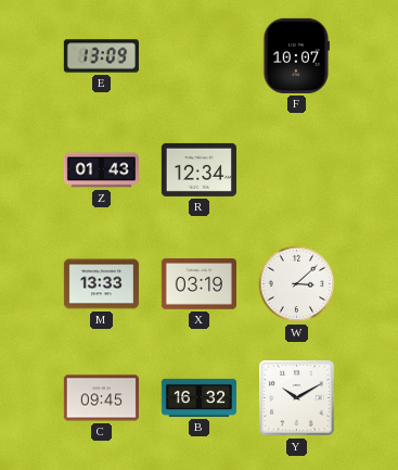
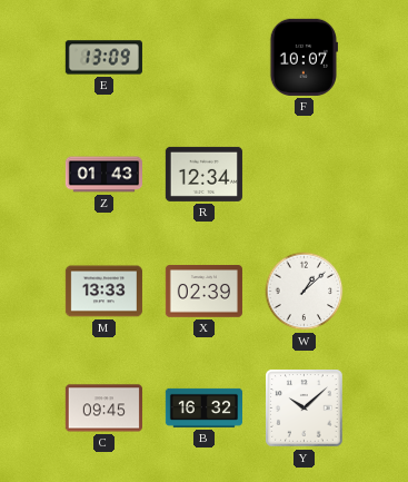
X: 03:19 -> 02:39
W: 3:08 -> 1:08
Y: 10:10 -> 10:08
